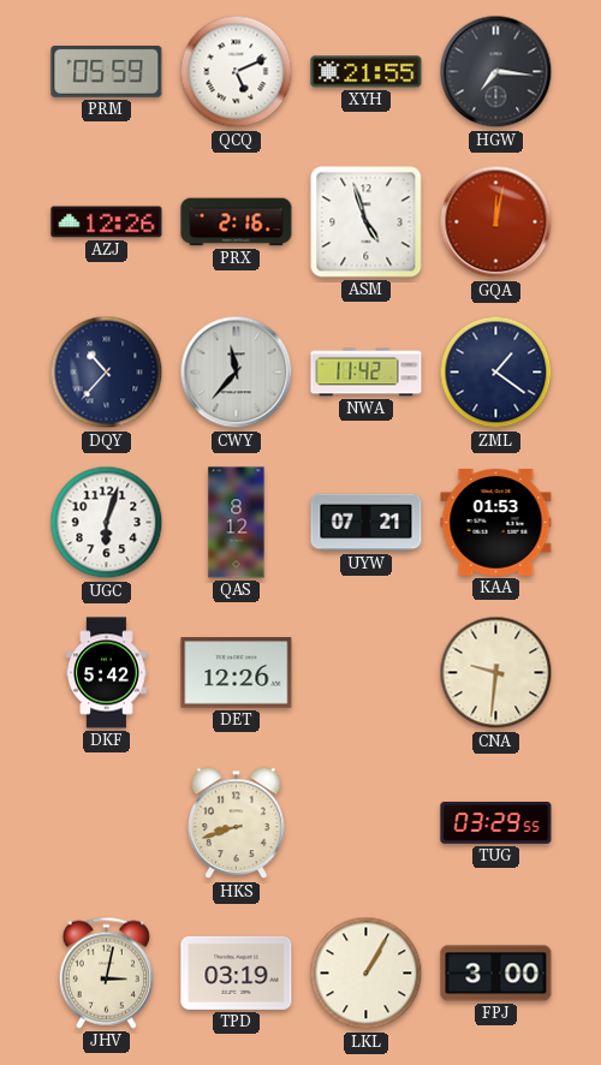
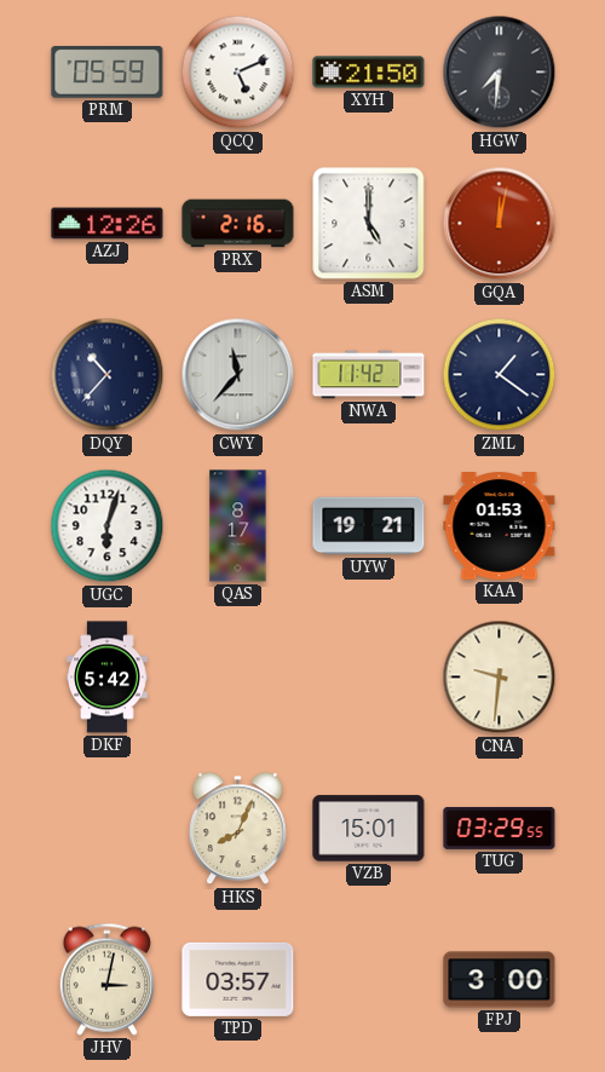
XYH: 21:55 -> 21:50
HGW: 7:16 -> 7:31
ASM: 4:57 -> 5:00
QAS: 8:12 -> 8:17
UYW: 07:21 -> 19:21
DET: 12:26 -> none
HKS: 8:42 -> 8:04
VZB: none -> 15:01
TPD: 03:19 -> 03:57
LKL: 1:05 -> none
